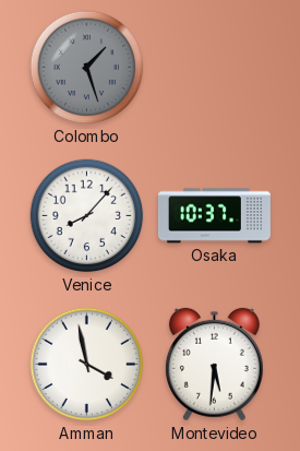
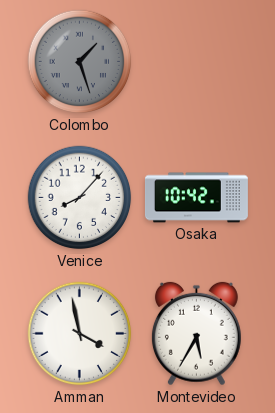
Osaka: 10:37 -> 10:42
Montevideo: 5:31 -> 5:35
